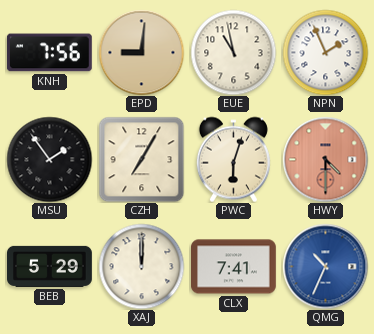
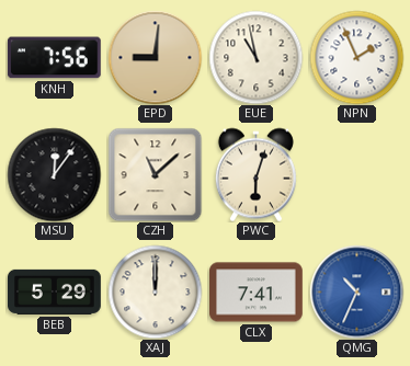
MSU: 1:54 -> 12:06
CZH: 7:05 -> 11:08
HWY: 4:30 -> none
